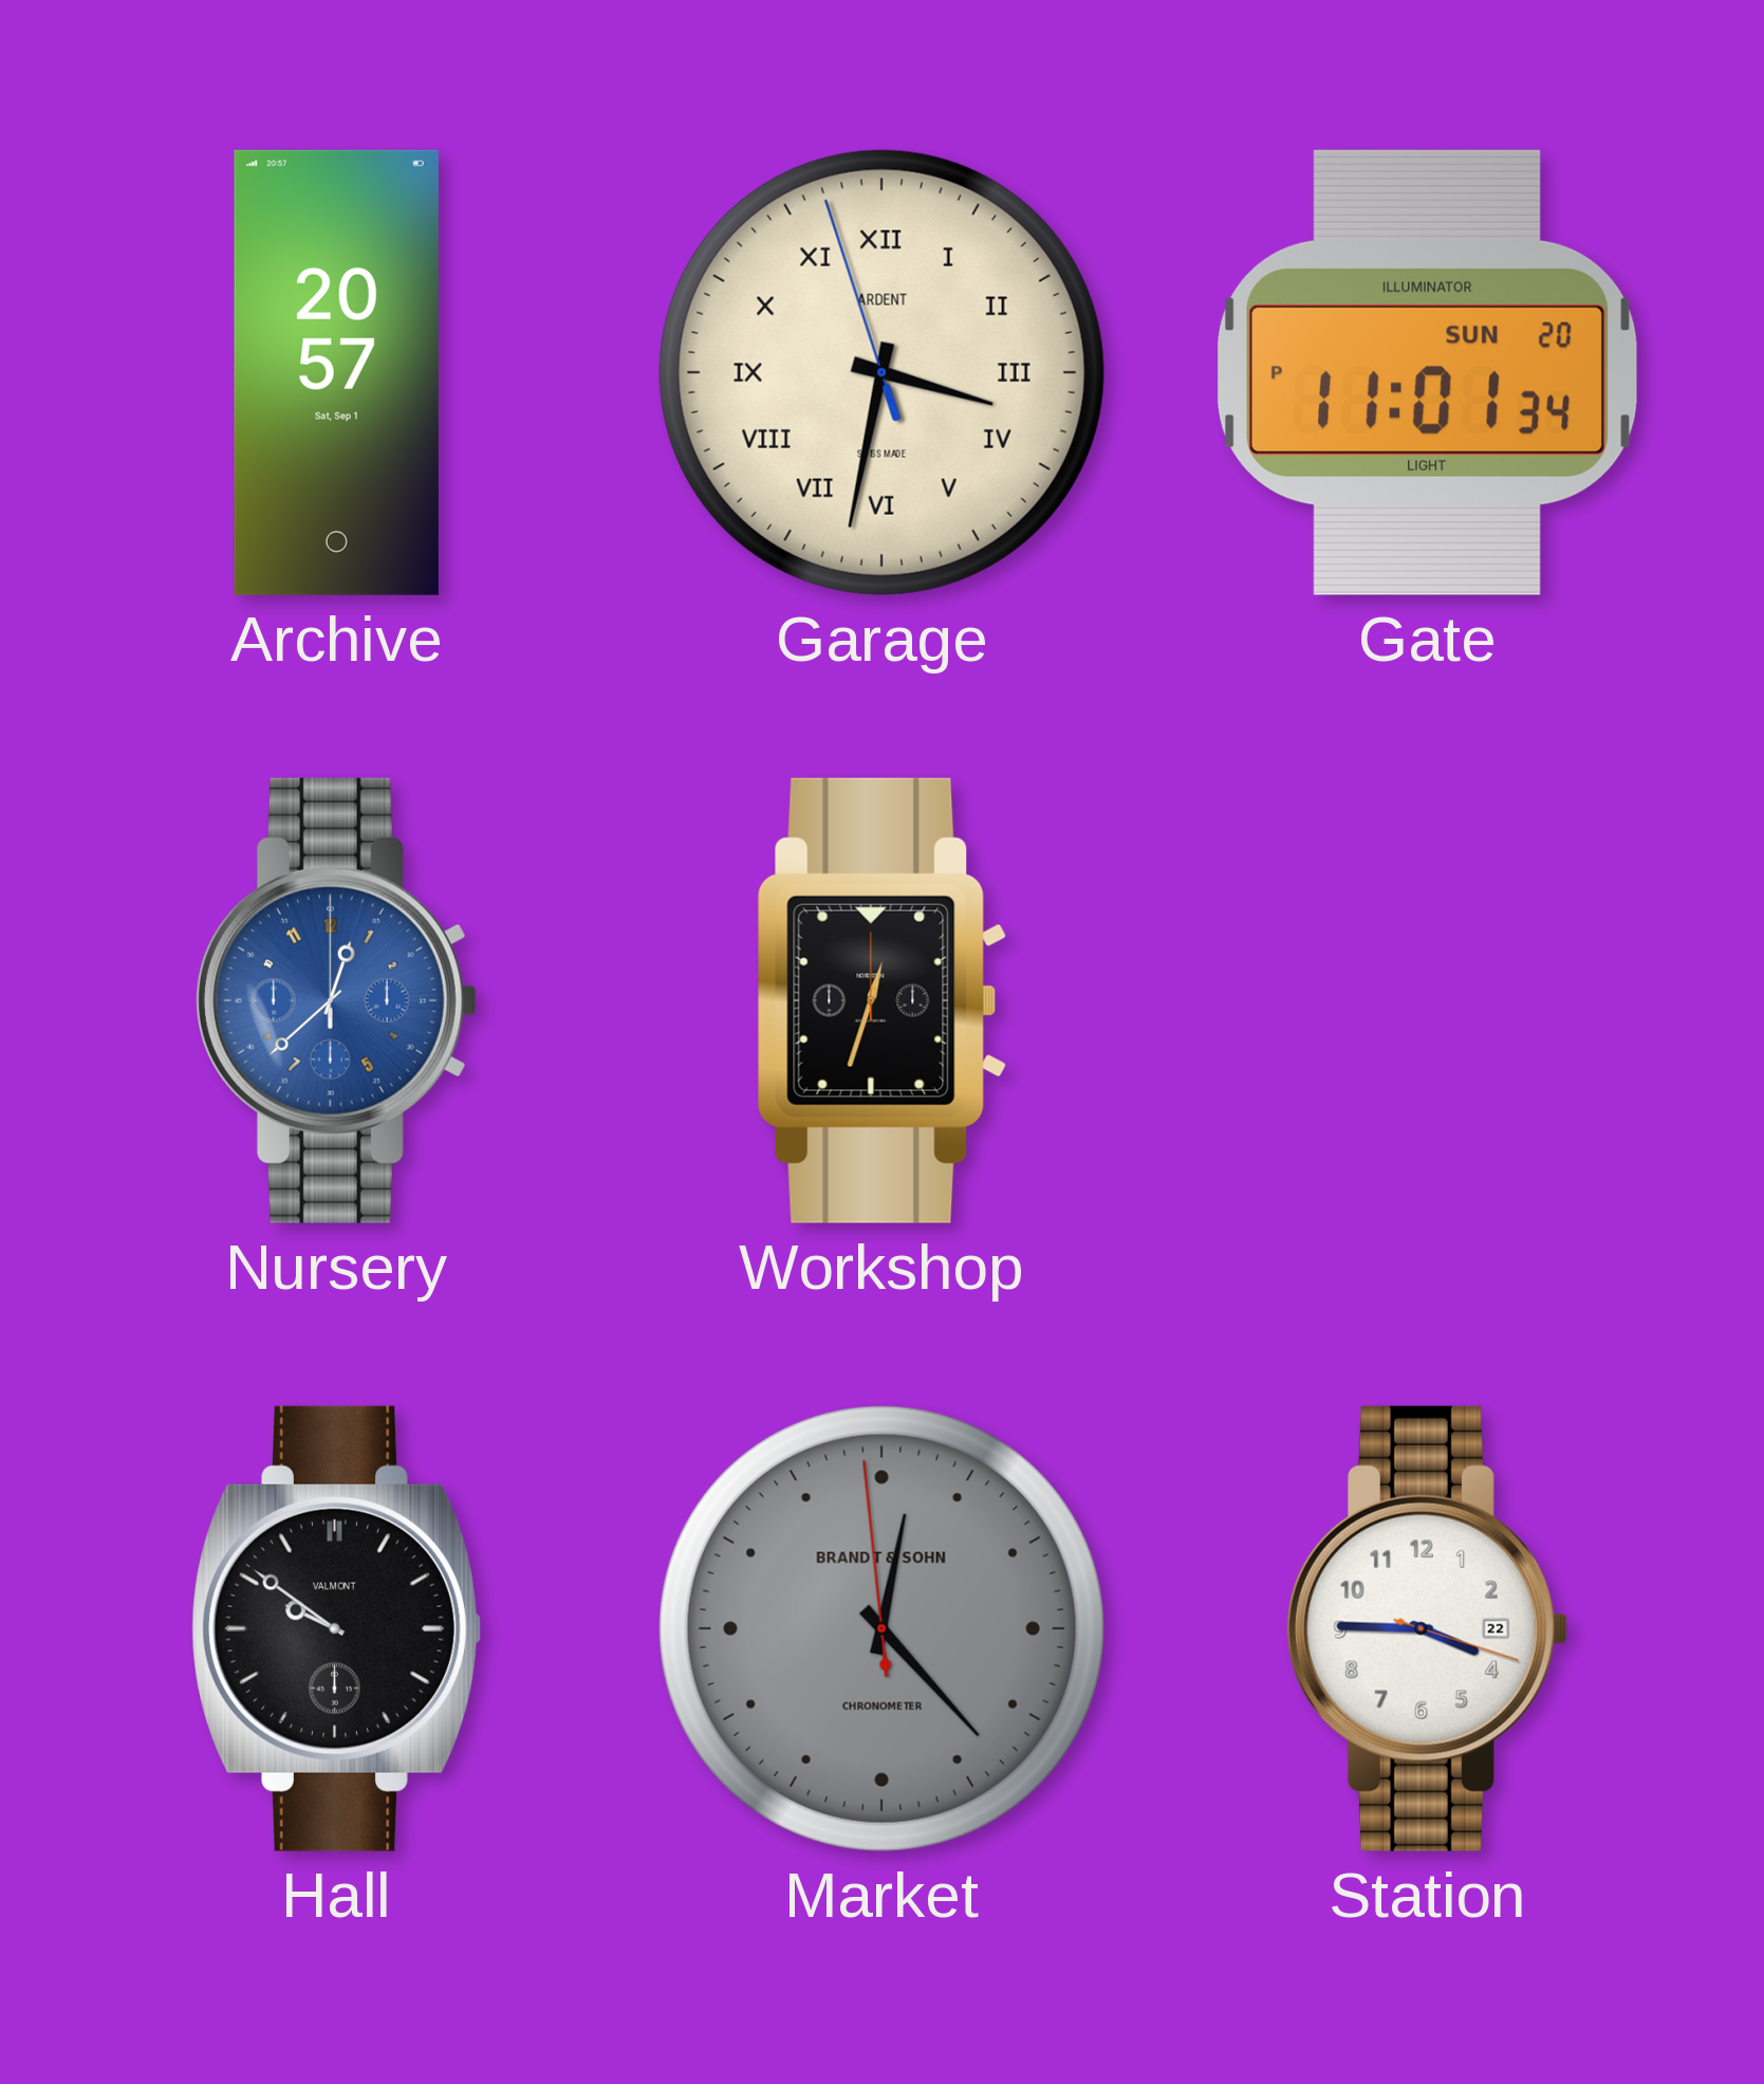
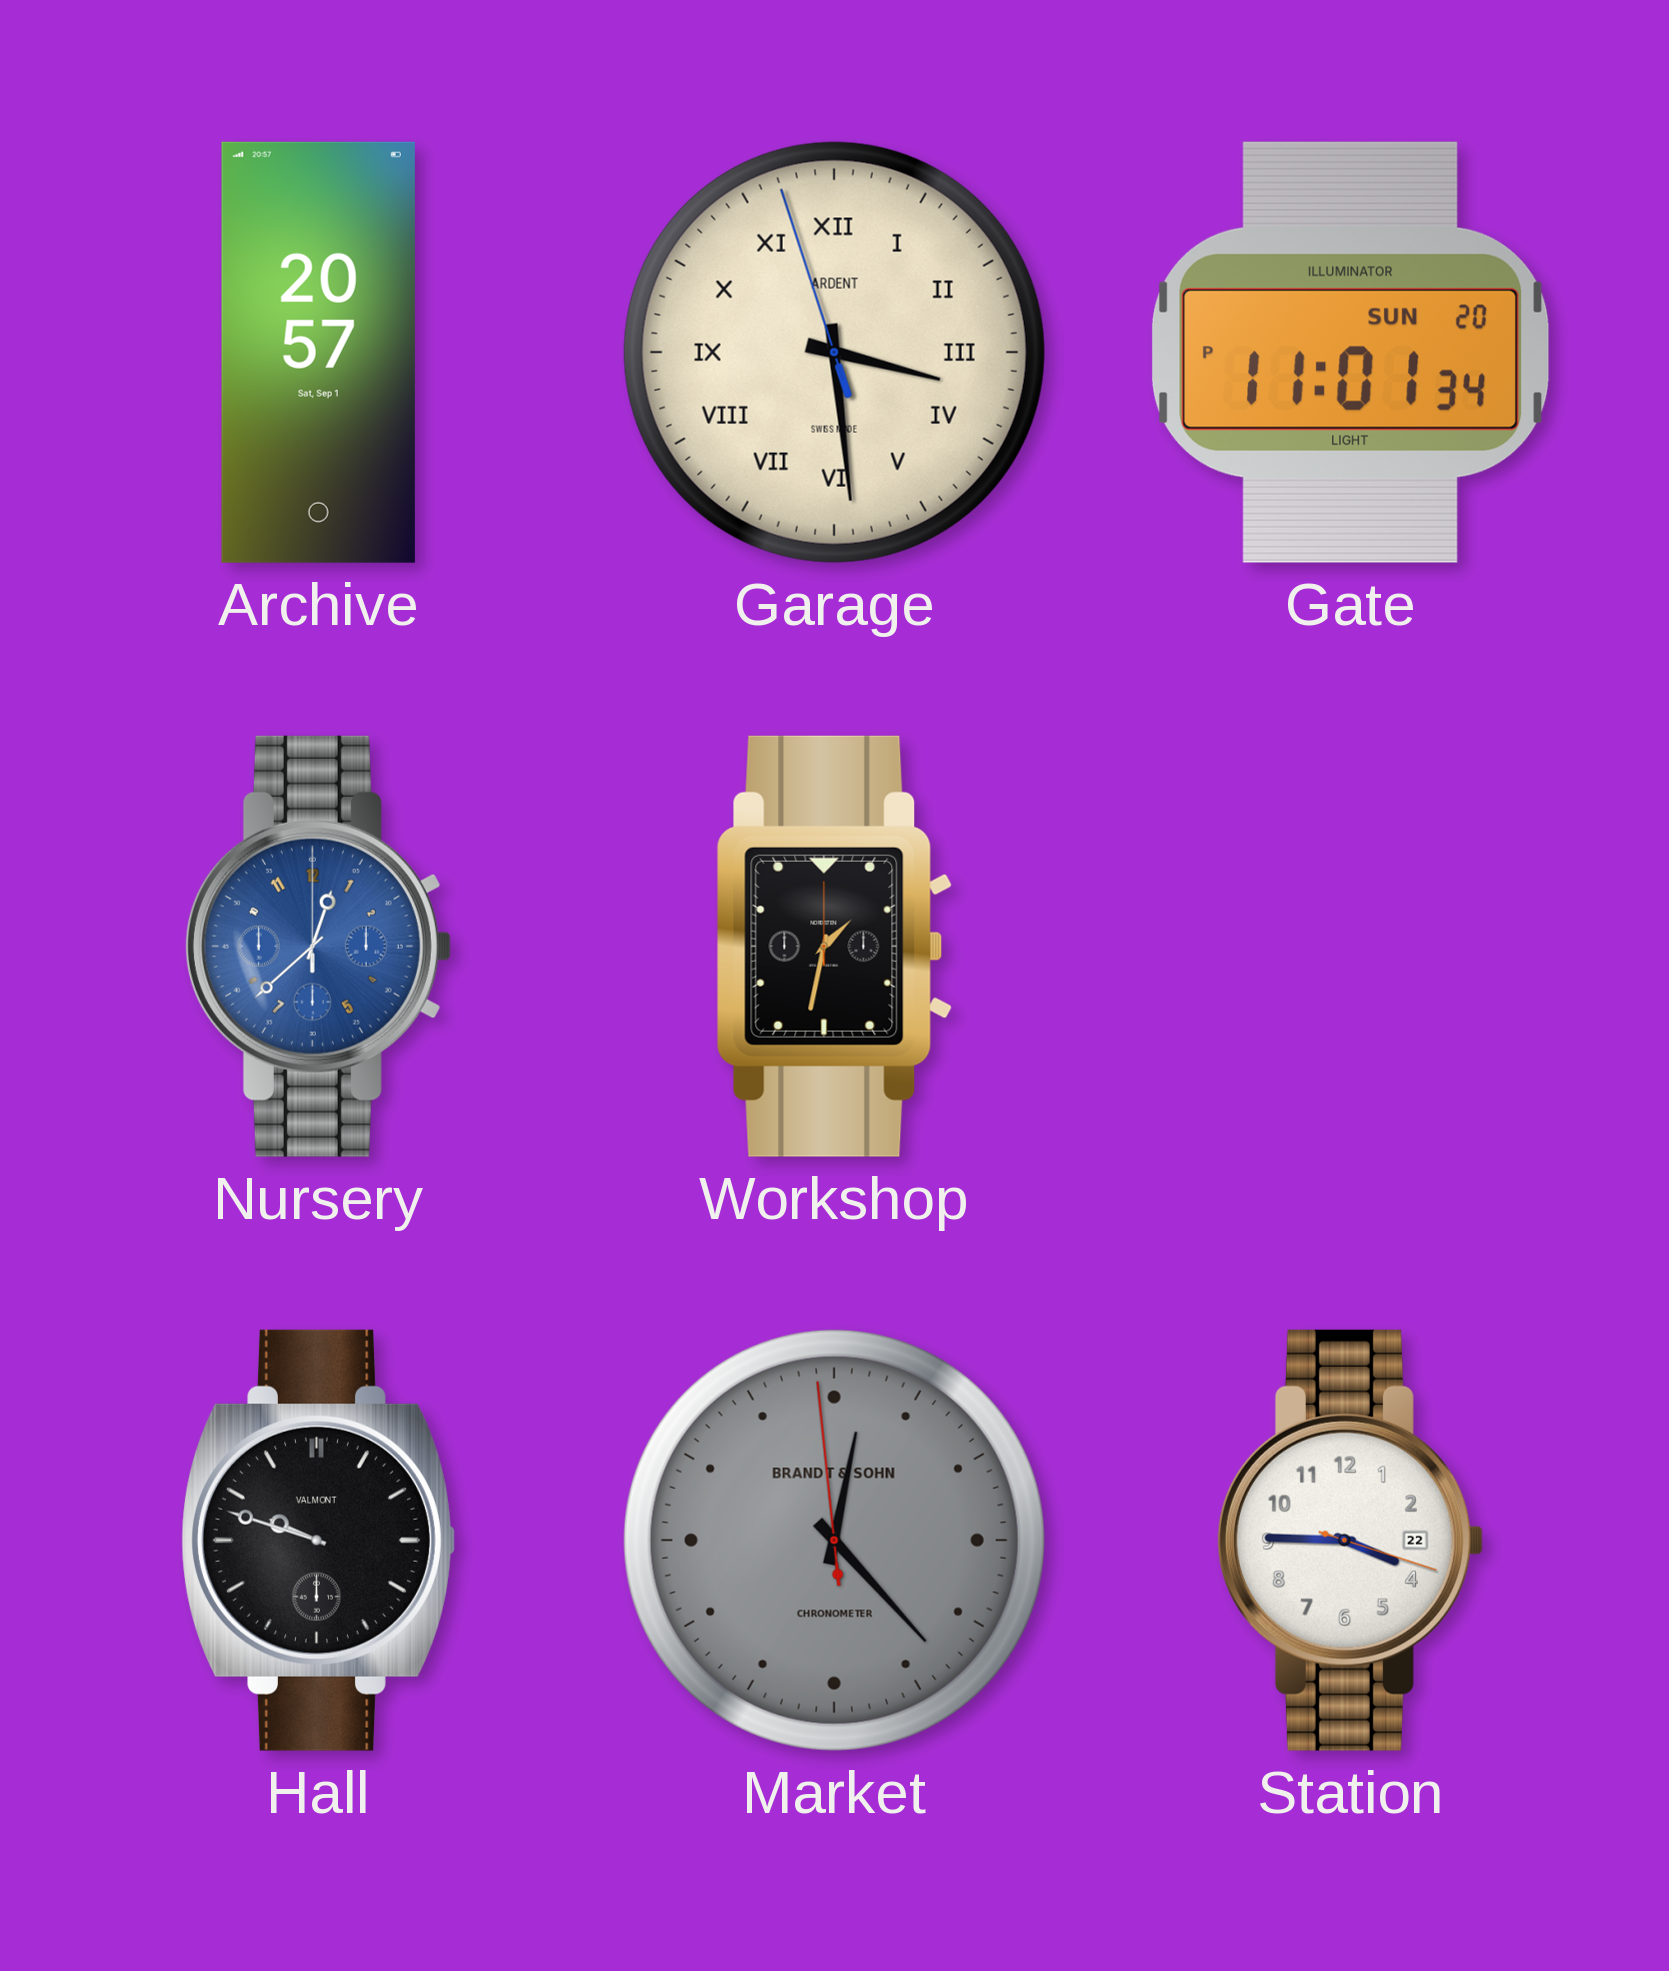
Garage: 3:31 -> 3:28
Workshop: 12:33 -> 1:32
Hall: 9:51 -> 9:48
